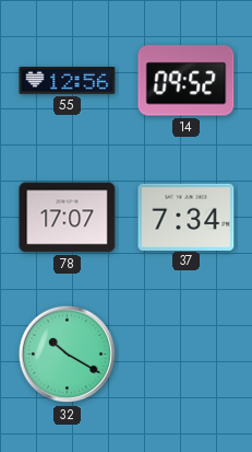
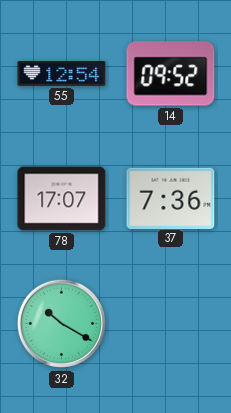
55: 12:56 -> 12:54
37: 7:34 -> 7:36
